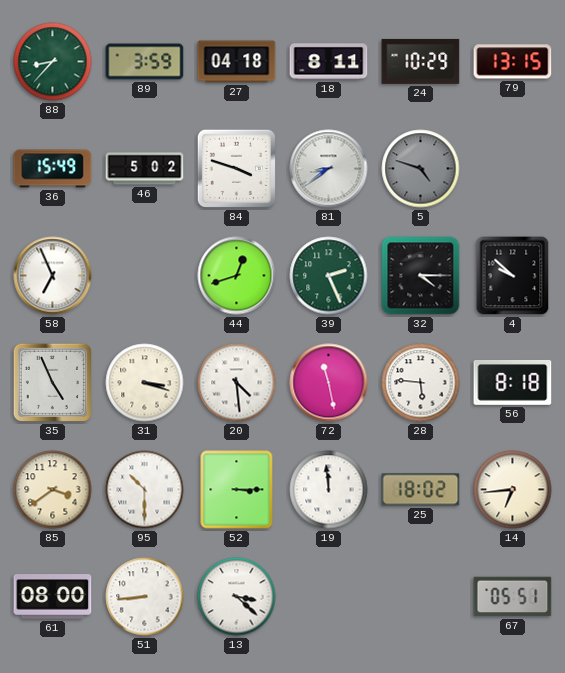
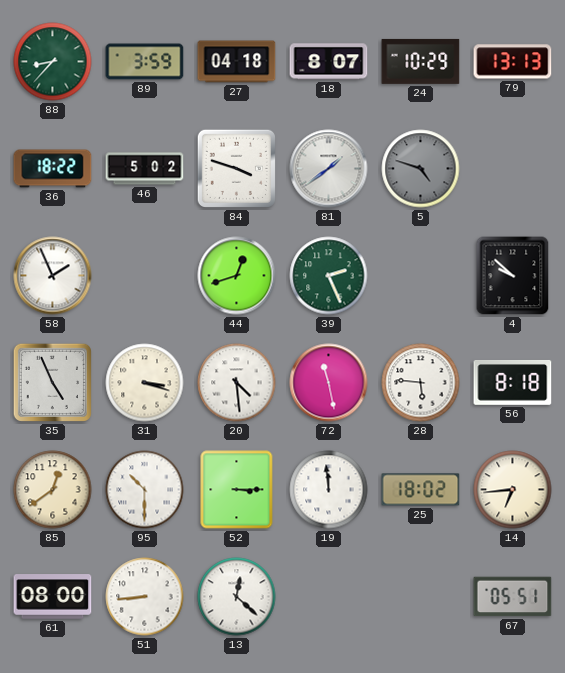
18: 8:11 -> 8:07
79: 13:15 -> 13:13
36: 15:49 -> 18:22
81: 8:39 -> 1:39
58: 6:56 -> 1:56
32: 4:15 -> none
85: 3:39 -> 12:39
13: 3:22 -> 12:22
